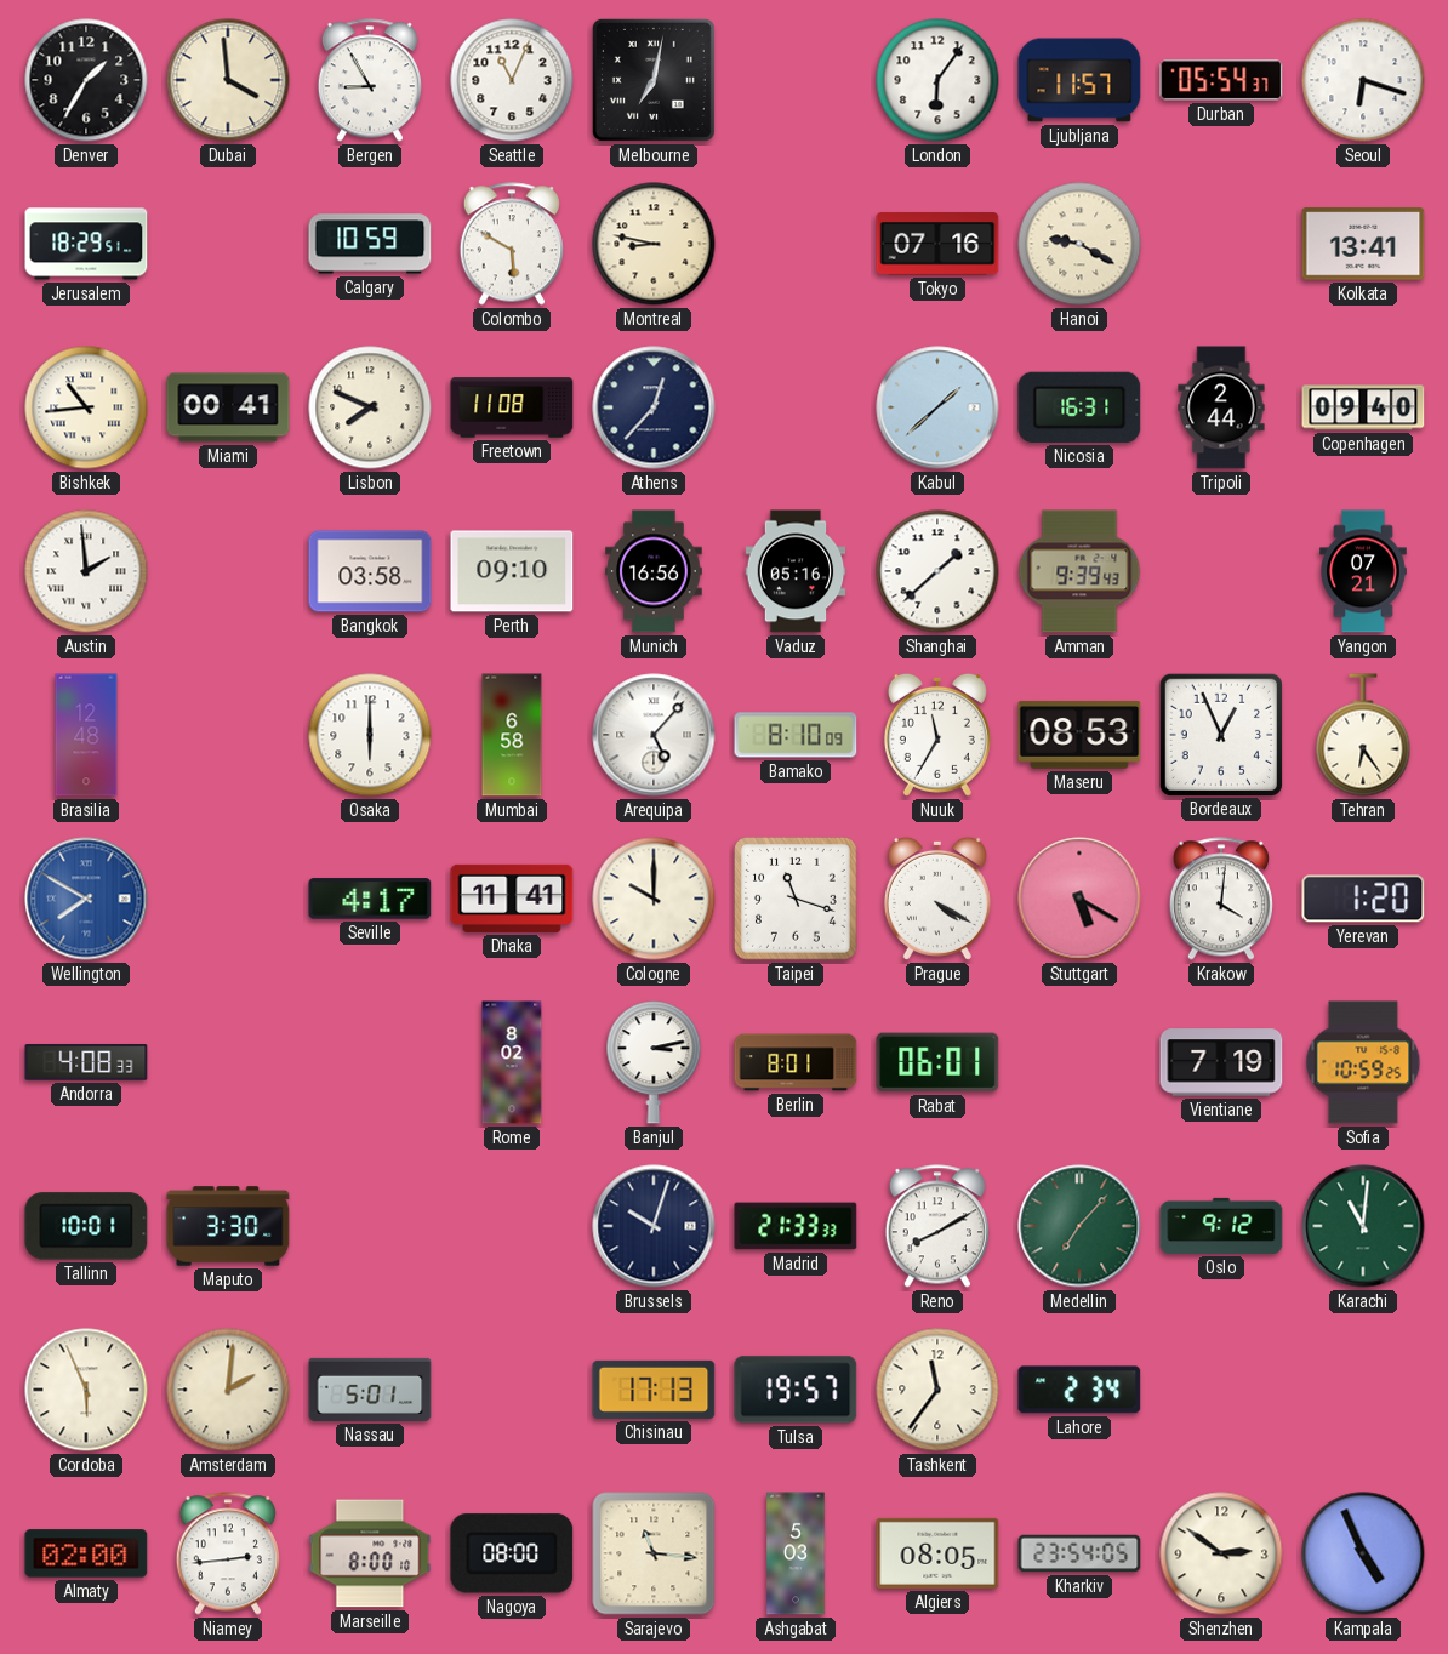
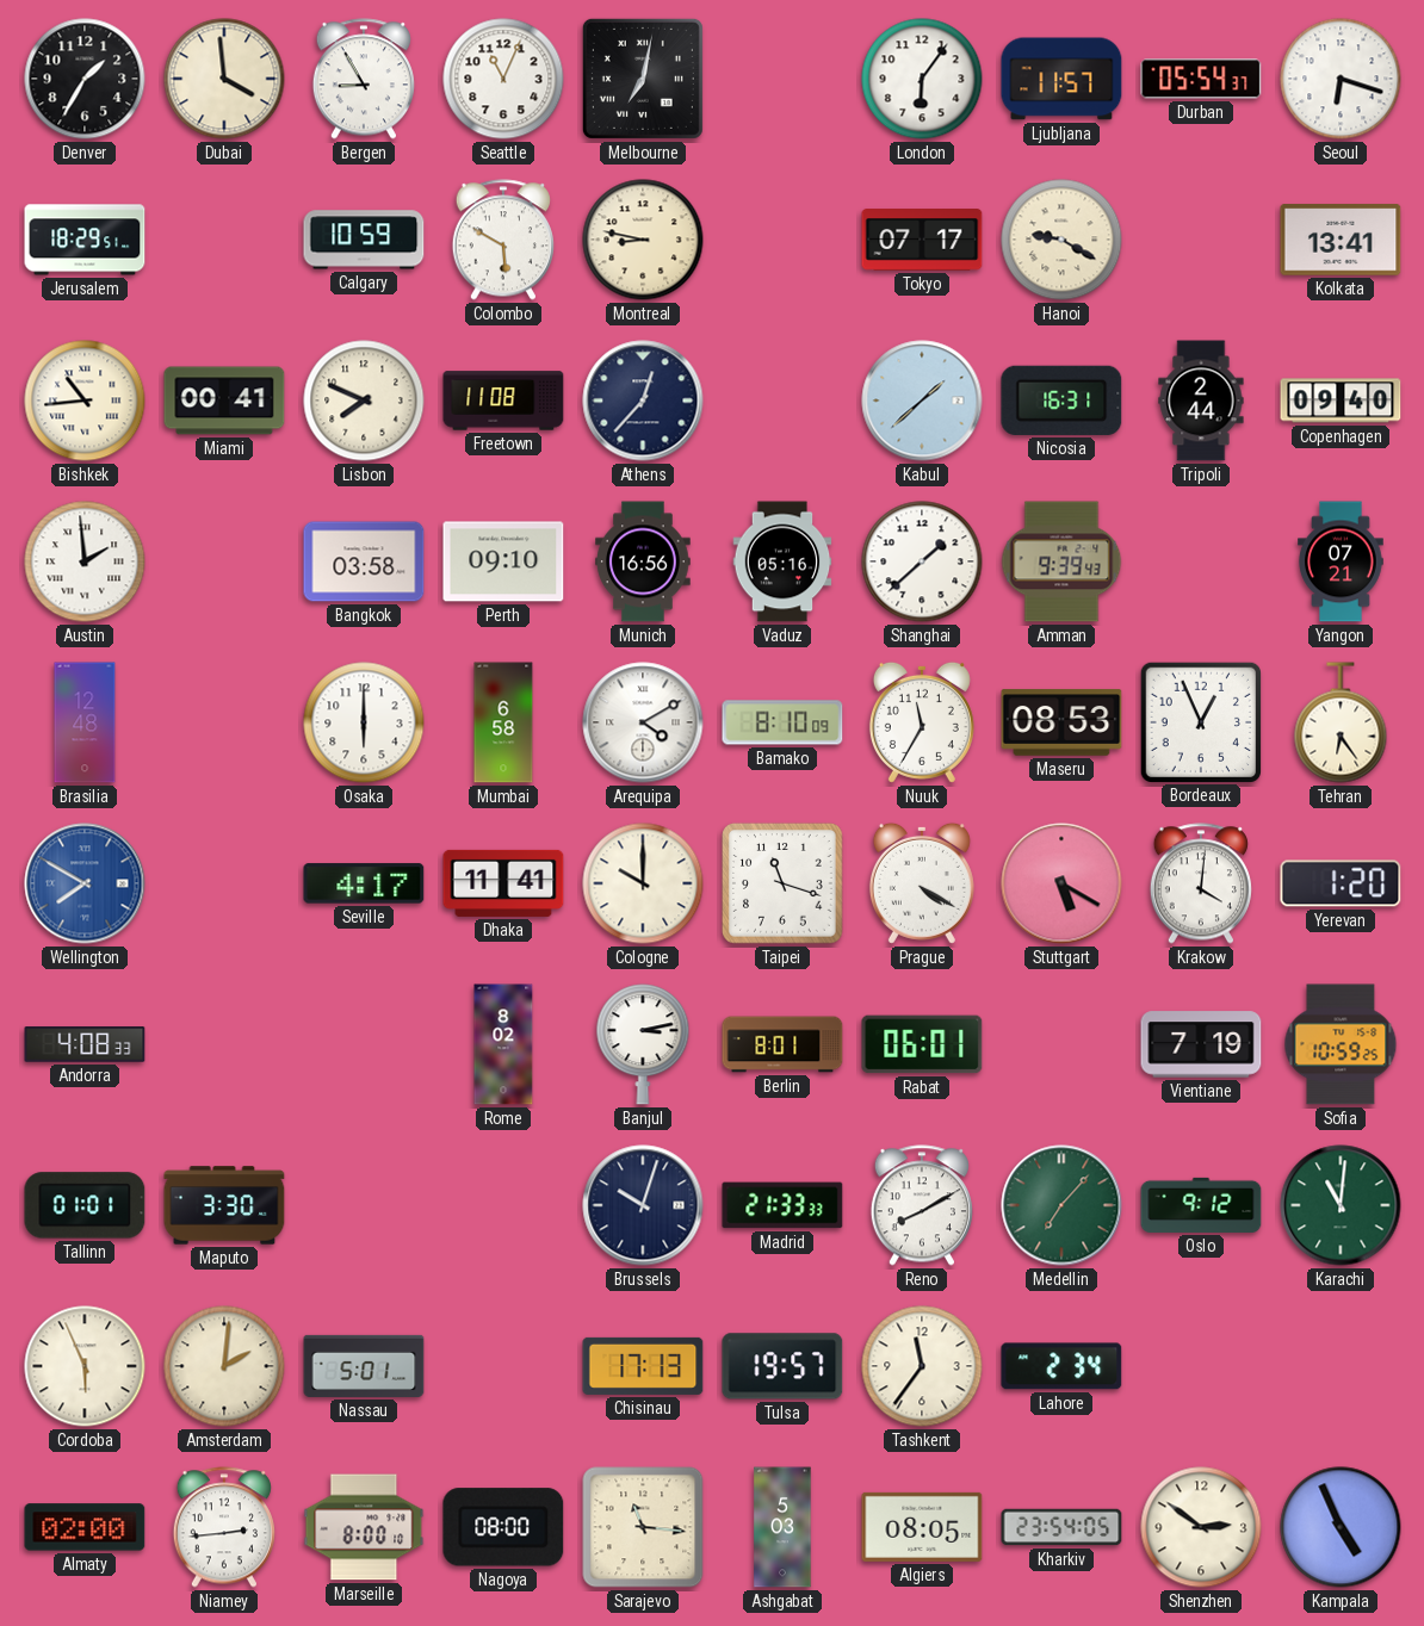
Tokyo: 07:16 -> 07:17
Arequipa: 5:07 -> 4:10
Tallinn: 10:01 -> 01:01
